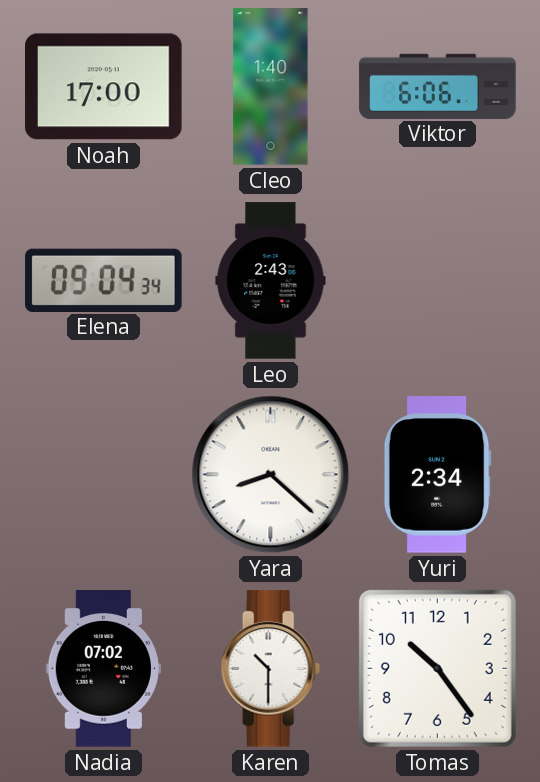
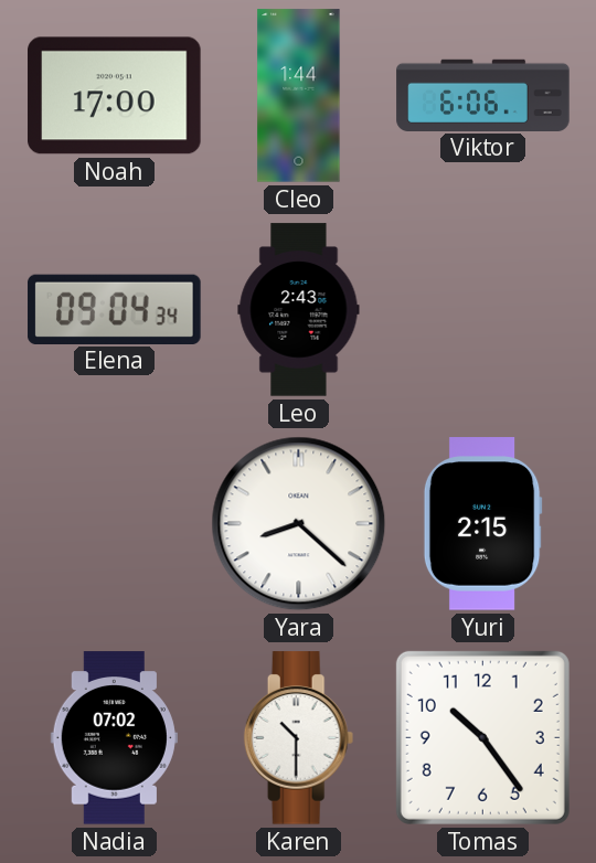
Cleo: 1:40 -> 1:44
Yuri: 2:34 -> 2:15
